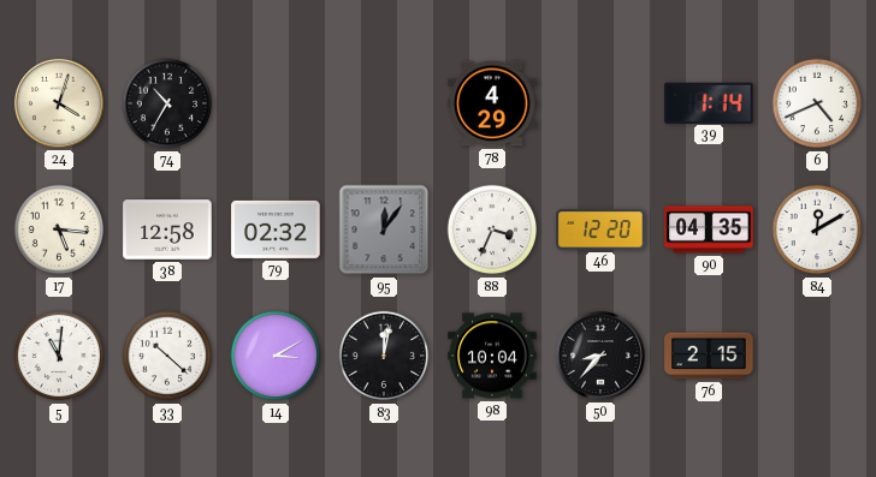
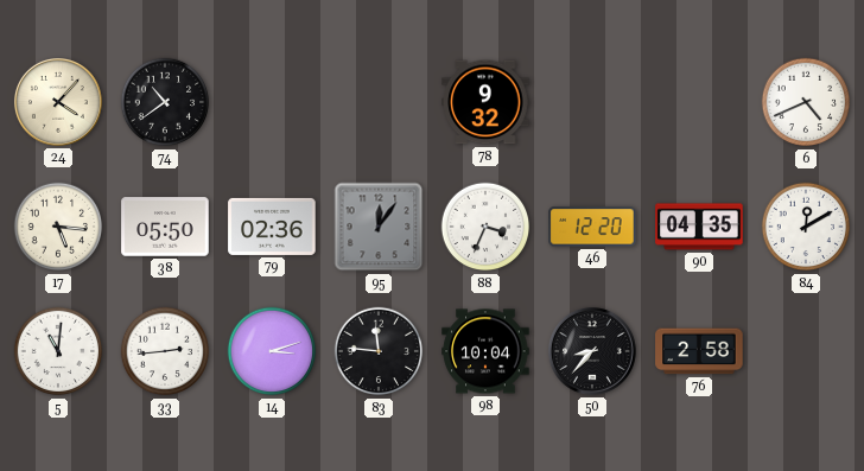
24: 4:03 -> 4:07
74: 10:35 -> 10:39
78: 4:29 -> 9:32
39: 1:14 -> none
38: 12:58 -> 05:50
79: 02:32 -> 02:36
33: 10:22 -> 2:44
14: 3:10 -> 3:12
83: 12:02 -> 11:46
76: 2:15 -> 2:58
